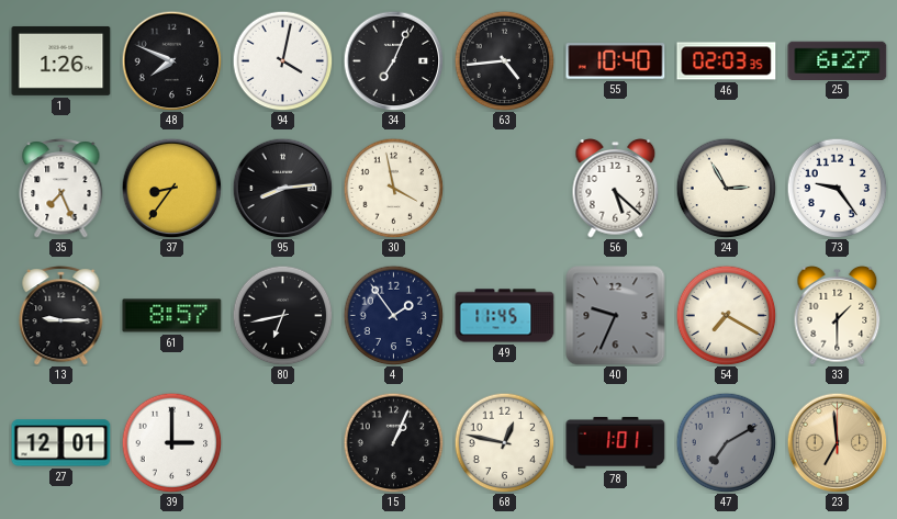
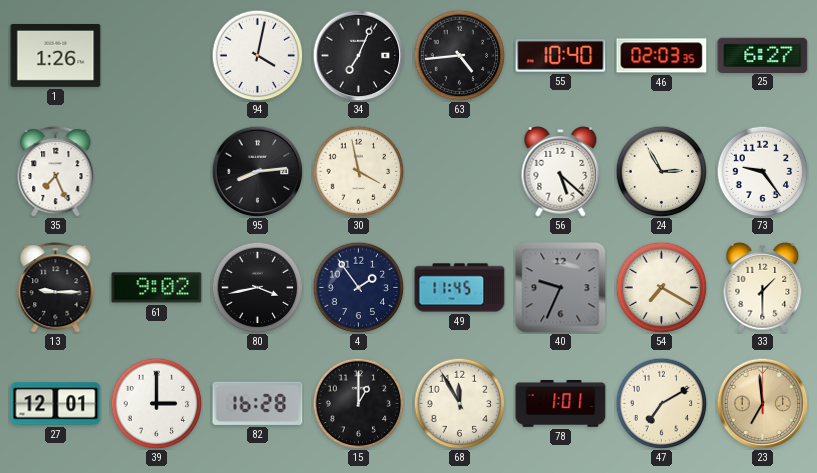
48: 7:49 -> none
37: 8:36 -> none
61: 8:57 -> 9:02
80: 6:43 -> 3:43
82: none -> 16:28
15: 1:04 -> 1:00
68: 12:47 -> 11:55
47 dial: grey -> cream
